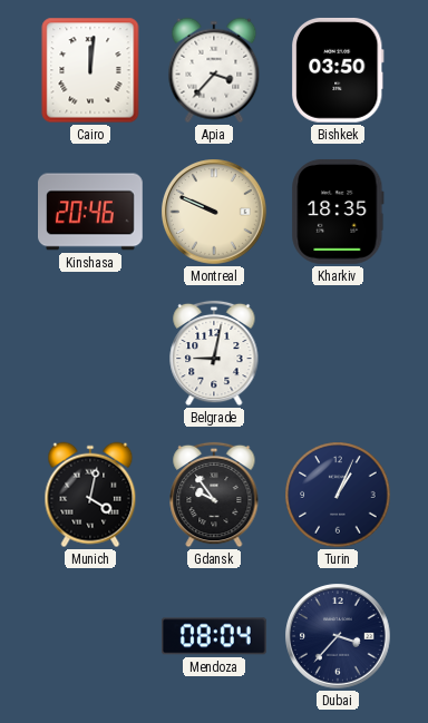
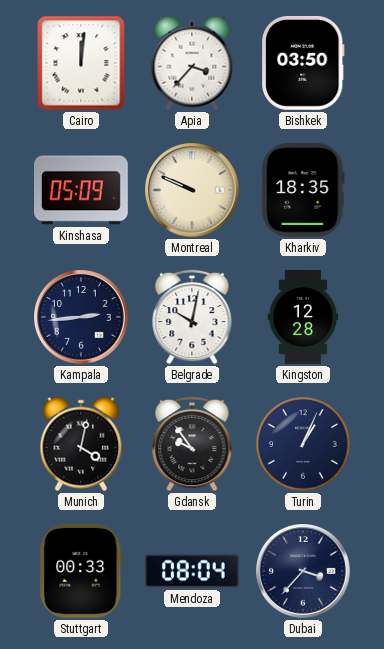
Kinshasa: 20:46 -> 05:09
Kampala: none -> 2:44
Belgrade: 9:02 -> 10:02
Kingston: none -> 12:28
Stuttgart: none -> 00:33
